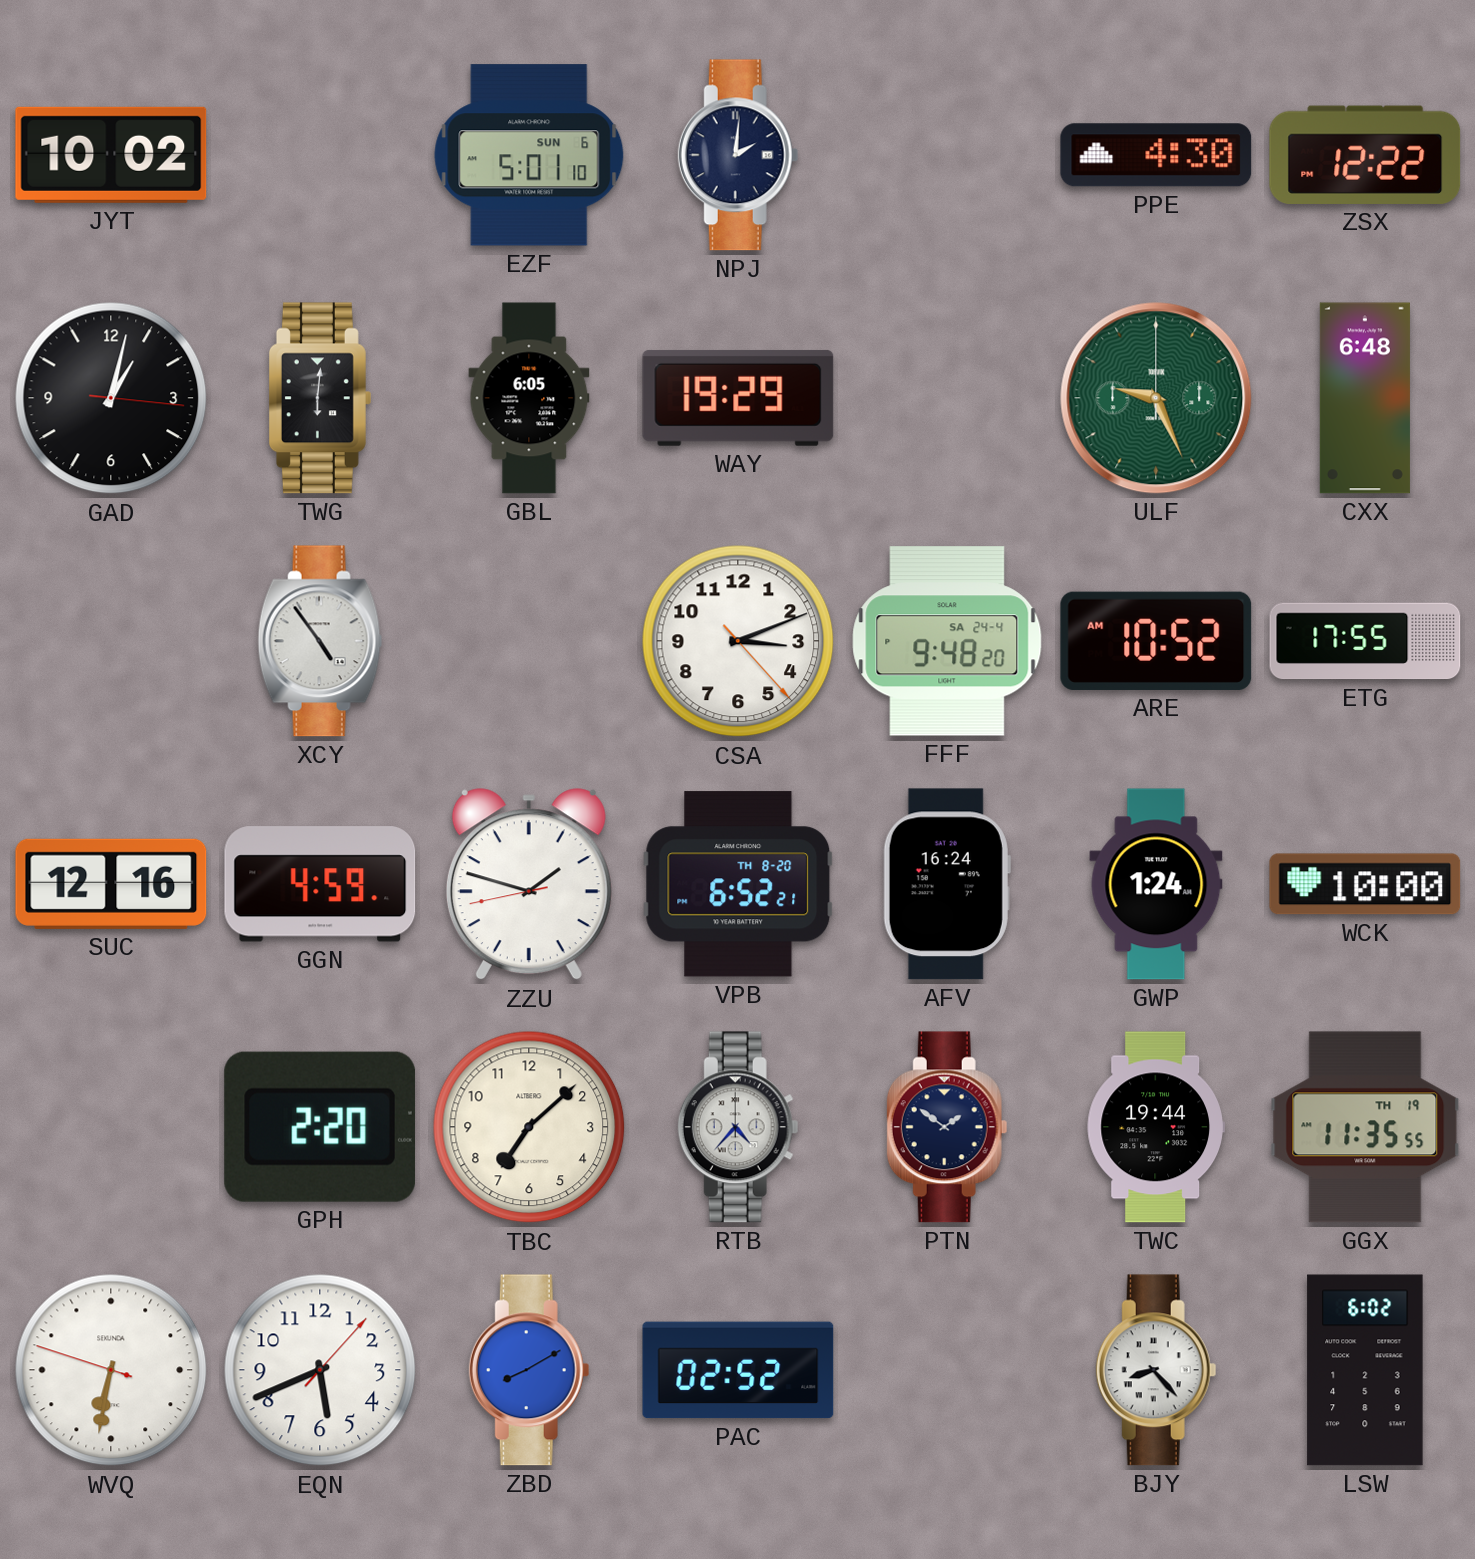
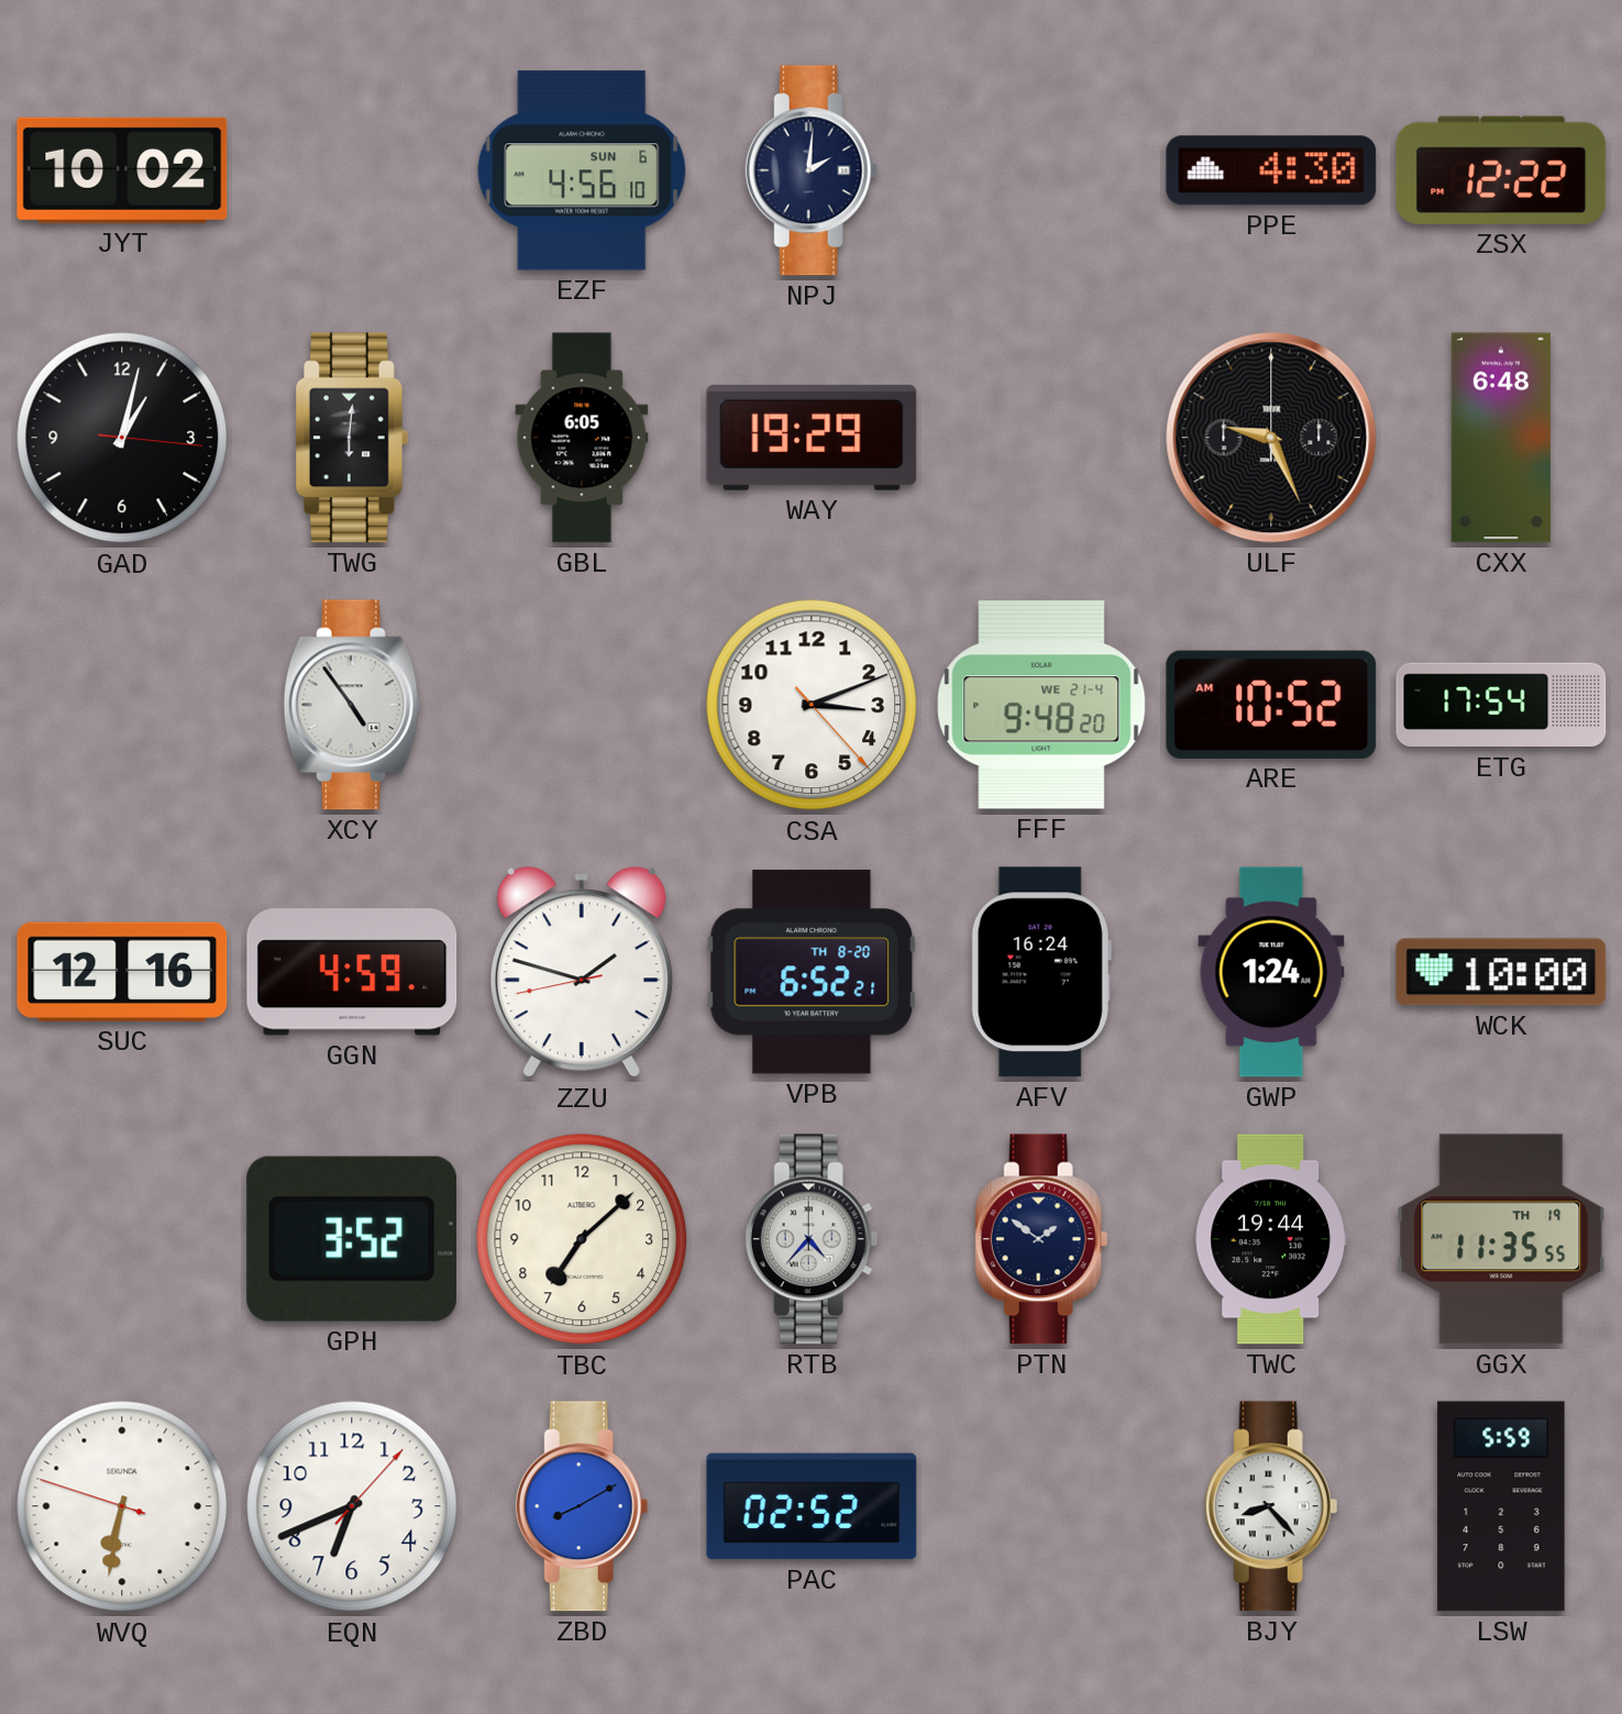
EZF: 5:01 -> 4:56
ULF dial: green -> black
FFF date: SA 24-4 -> WE 21-4
ETG: 17:55 -> 17:54
GPH: 2:20 -> 3:52
EQN: 5:41 -> 6:41
LSW: 6:02 -> 5:59
